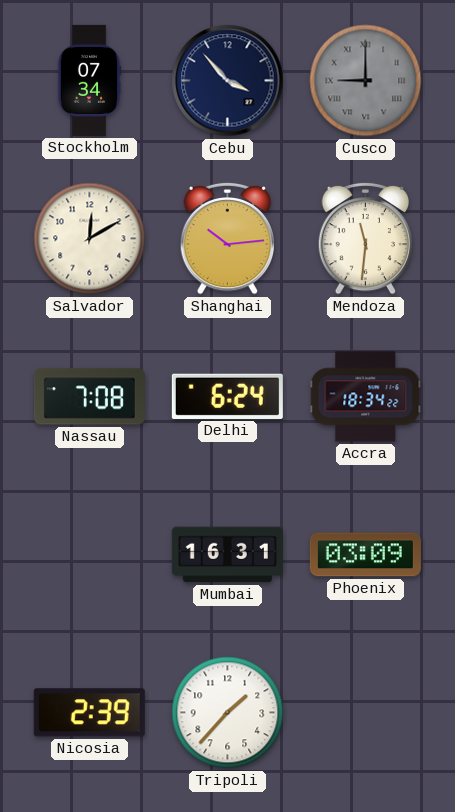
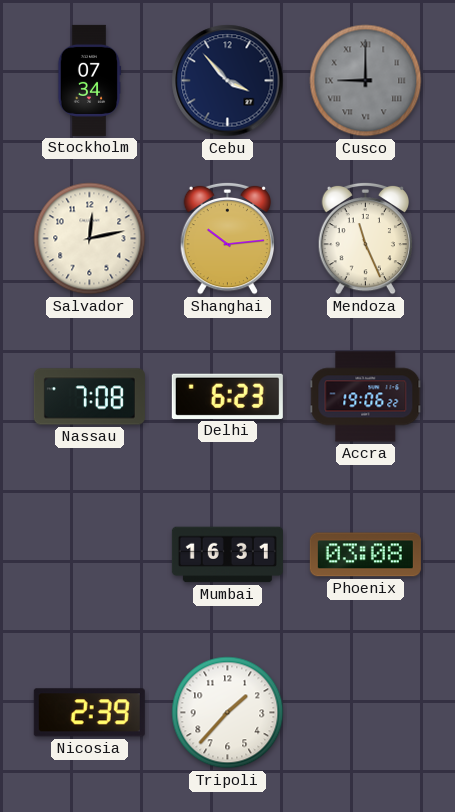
Salvador: 12:10 -> 12:13
Mendoza: 11:31 -> 11:26
Delhi: 6:24 -> 6:23
Accra: 18:34 -> 19:06
Phoenix: 03:09 -> 03:08
